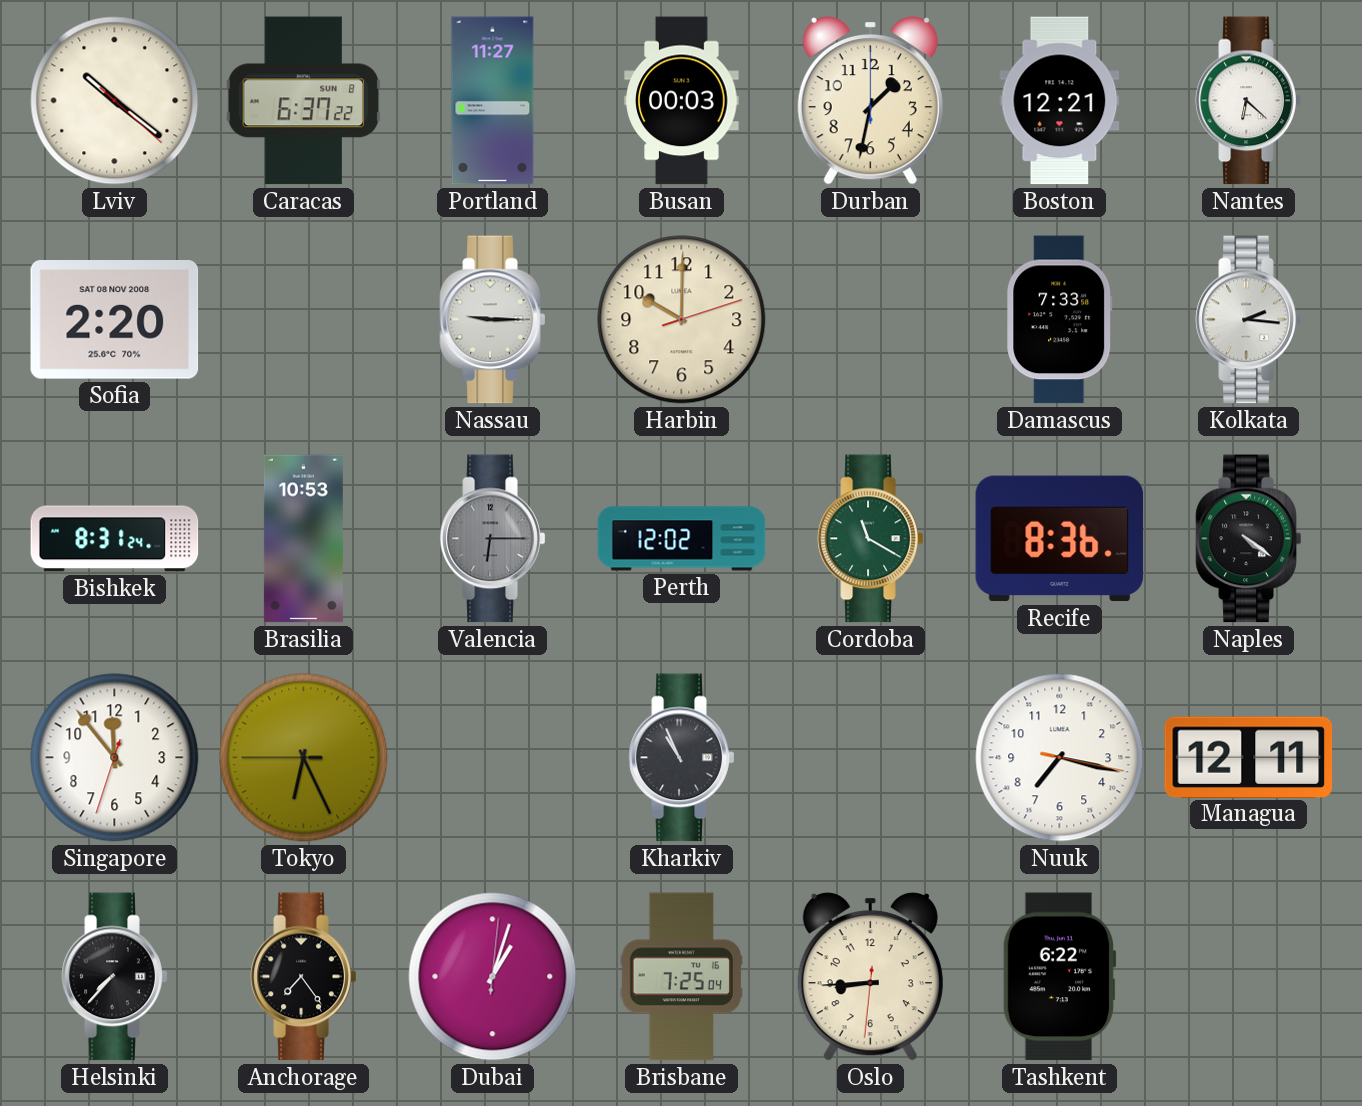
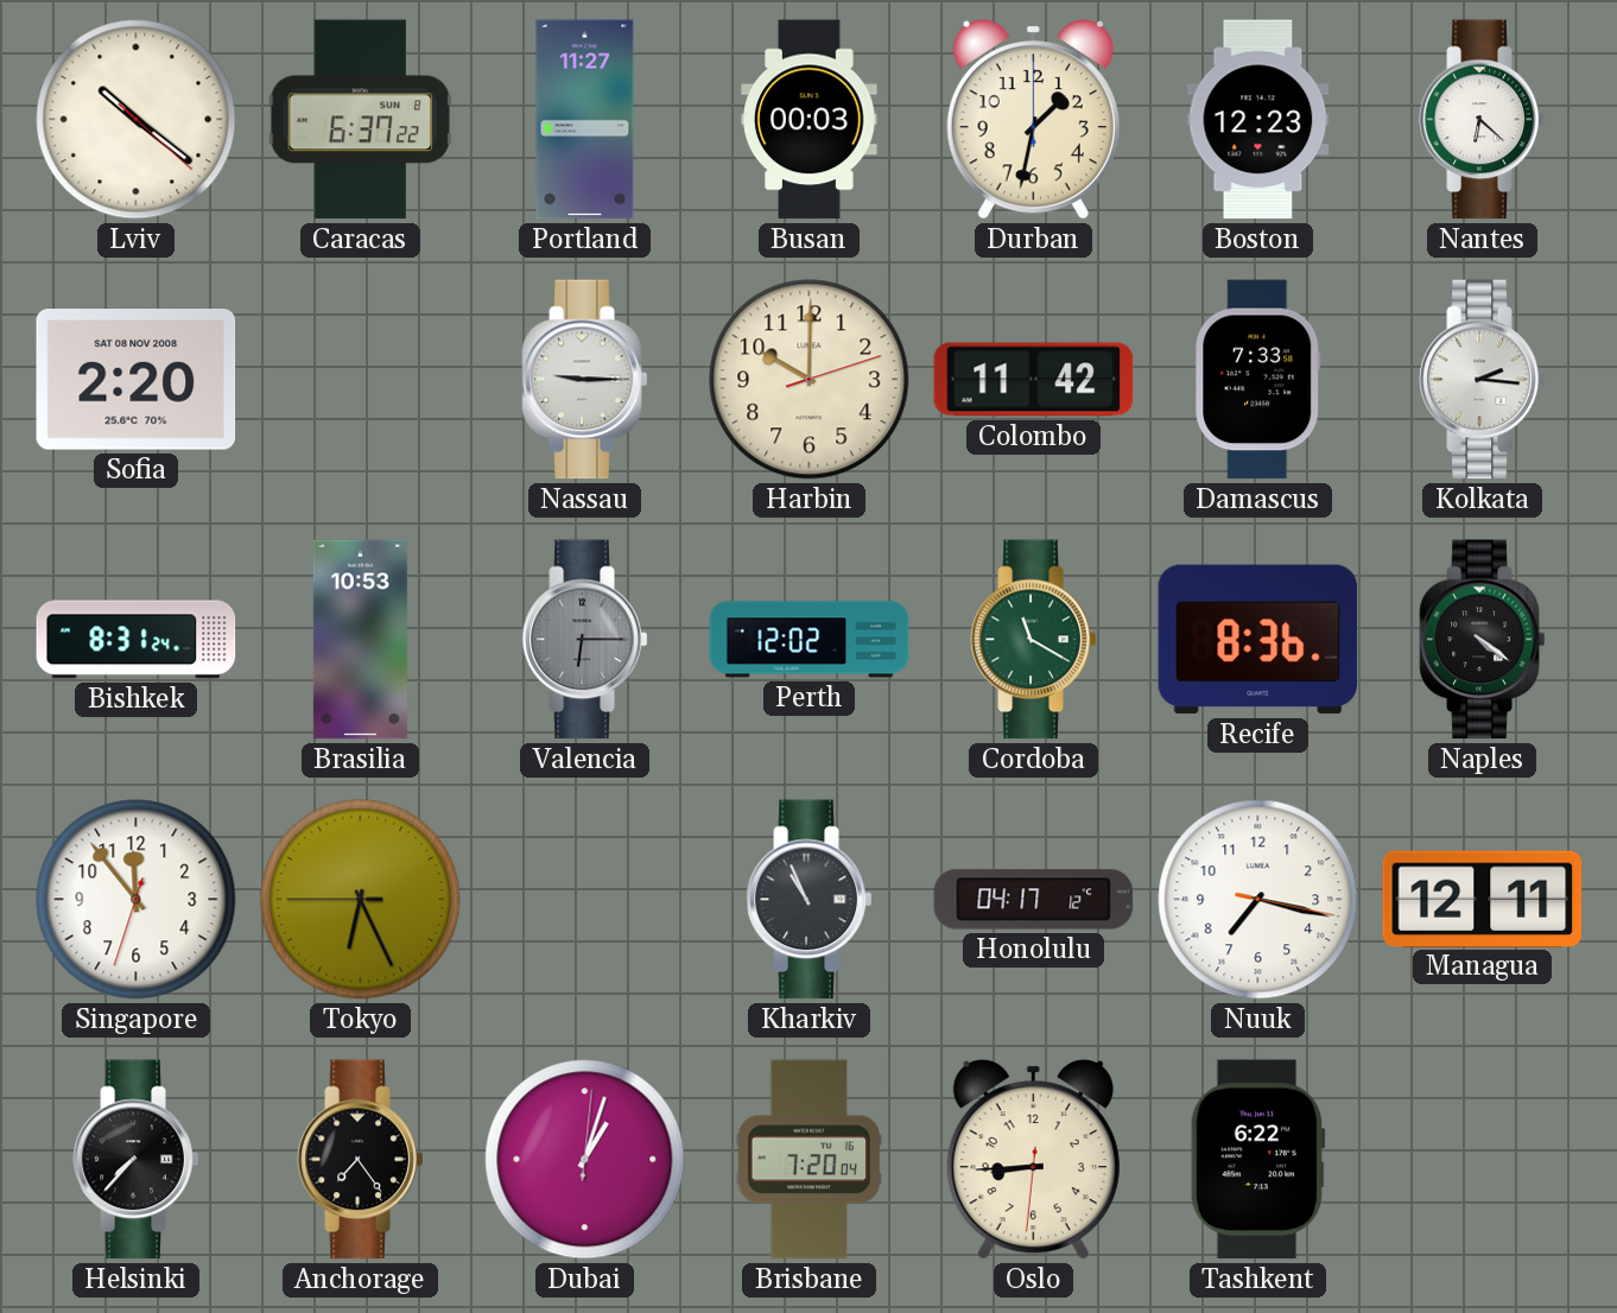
Boston: 12:21 -> 12:23
Colombo: none -> 11:42
Honolulu: none -> 04:17
Brisbane: 7:25 -> 7:20
